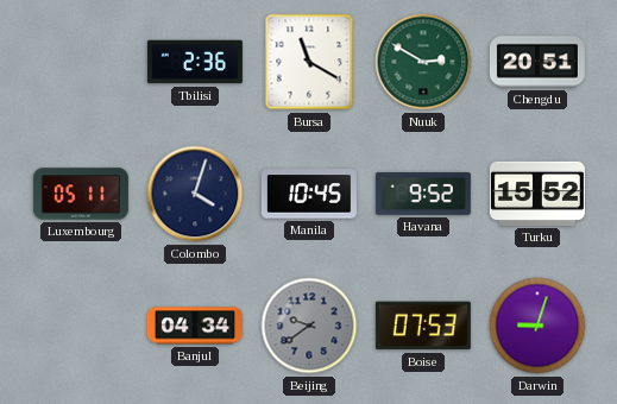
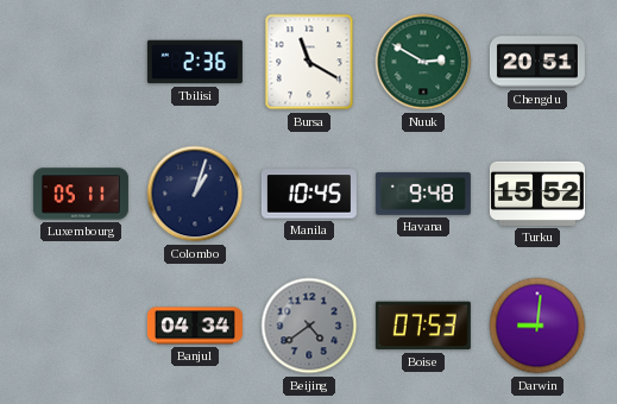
Colombo: 4:03 -> 1:03
Havana: 9:52 -> 9:48
Beijing: 9:39 -> 4:39
Darwin: 9:03 -> 9:01
